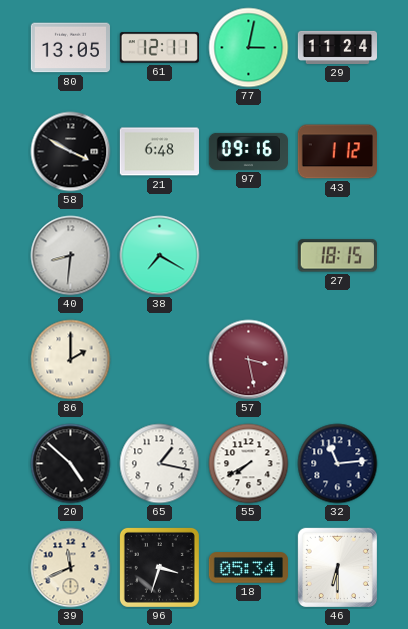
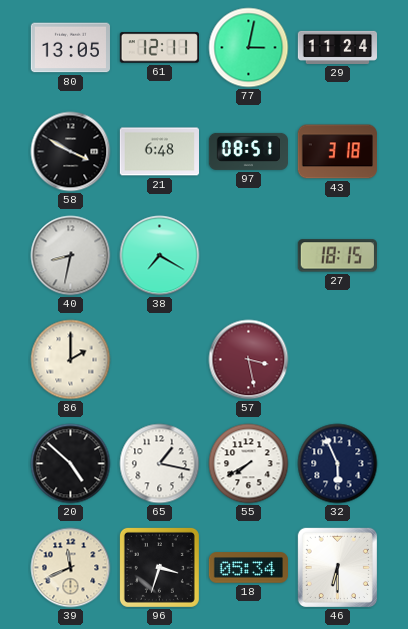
97: 09:16 -> 08:51
43: 1:12 -> 3:18
40: 8:31 -> 8:32
32: 11:14 -> 5:56
